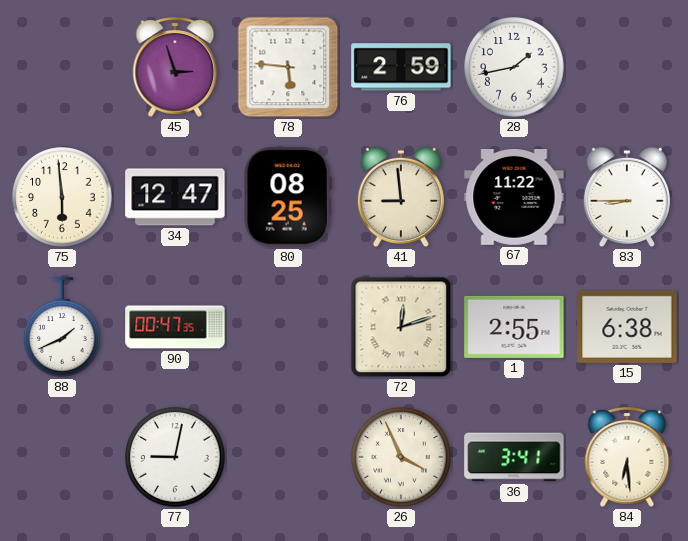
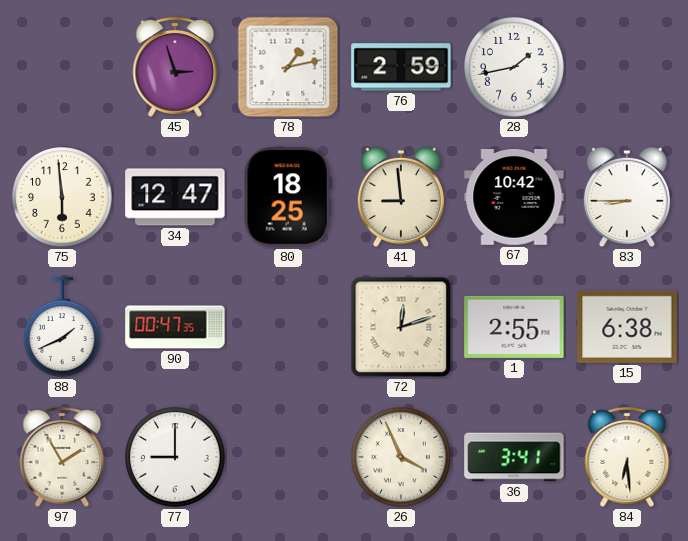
78: 5:46 -> 1:13
80: 08:25 -> 18:25
67: 11:22 -> 10:42
97: none -> 1:55
77: 9:02 -> 9:00
